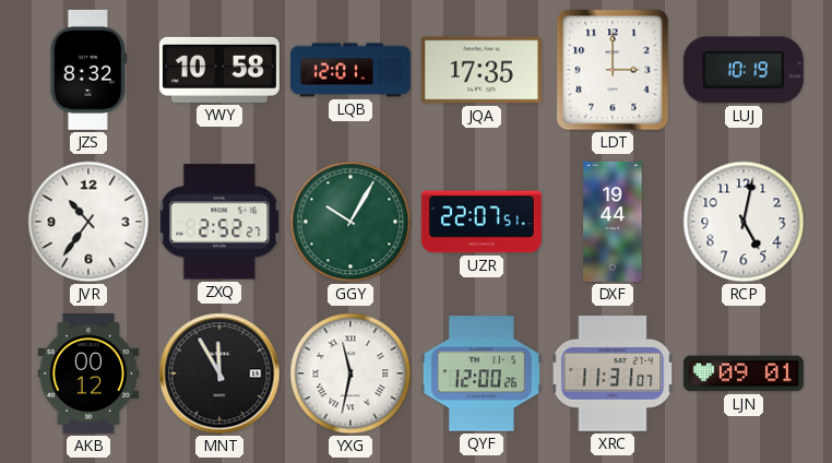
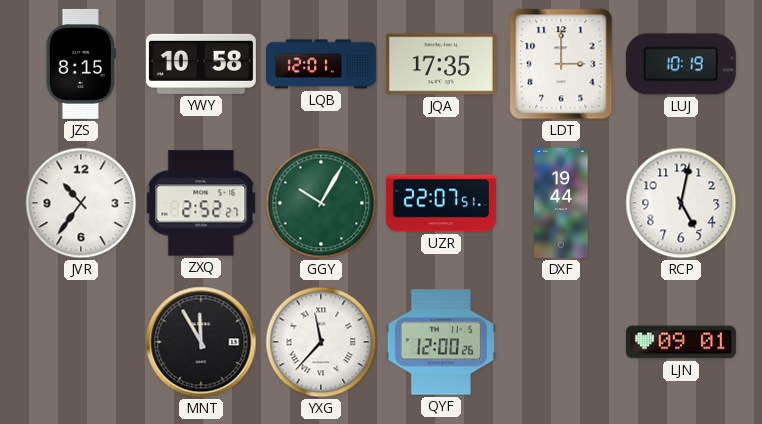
JZS: 8:32 -> 8:15
AKB: 00:12 -> none
YXG: 11:32 -> 11:37
XRC: 11:31 -> none
